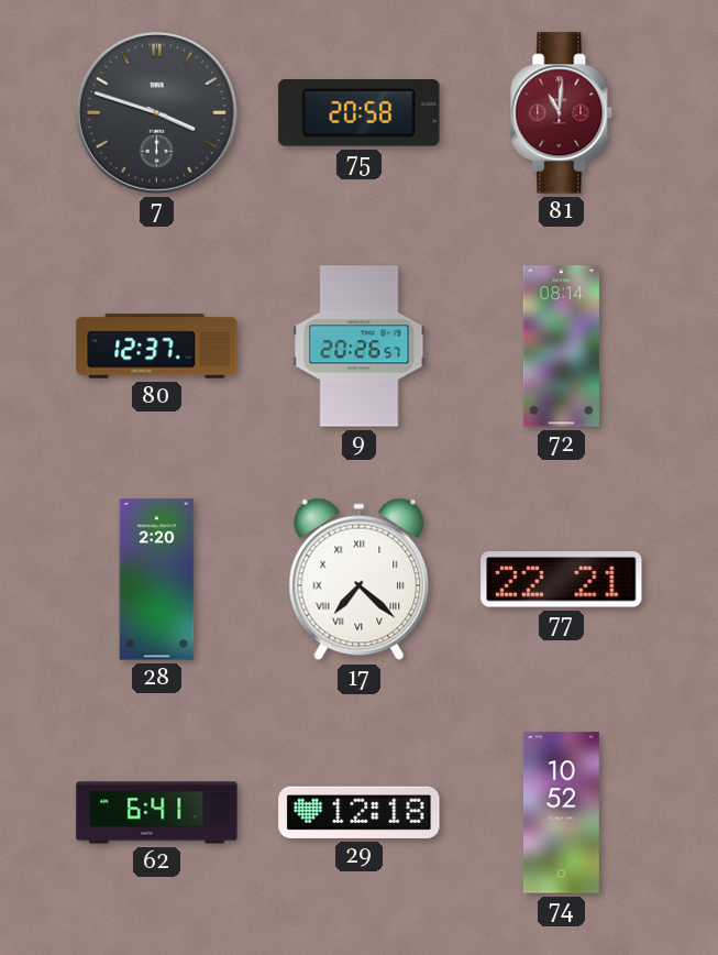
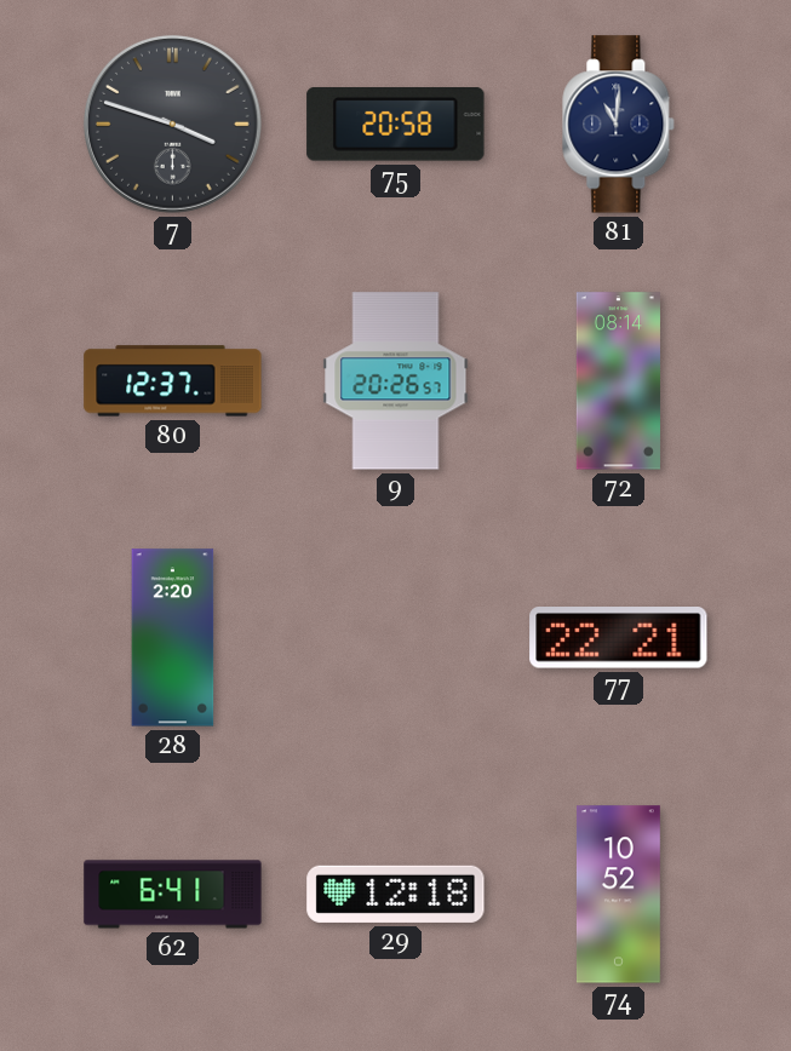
81 dial: burgundy -> navy
17: 7:22 -> none
